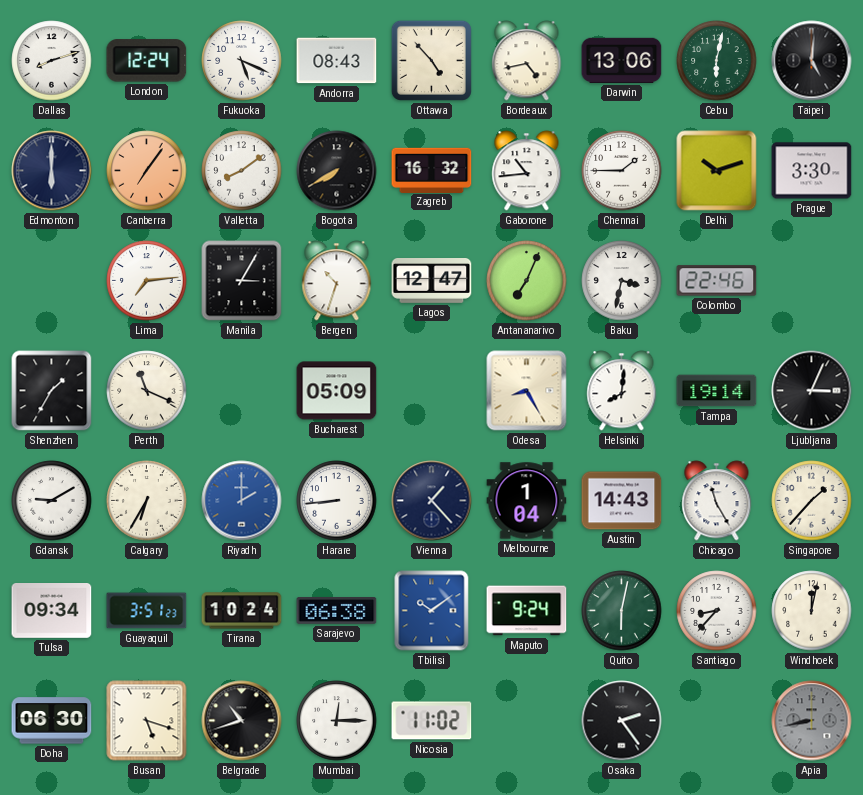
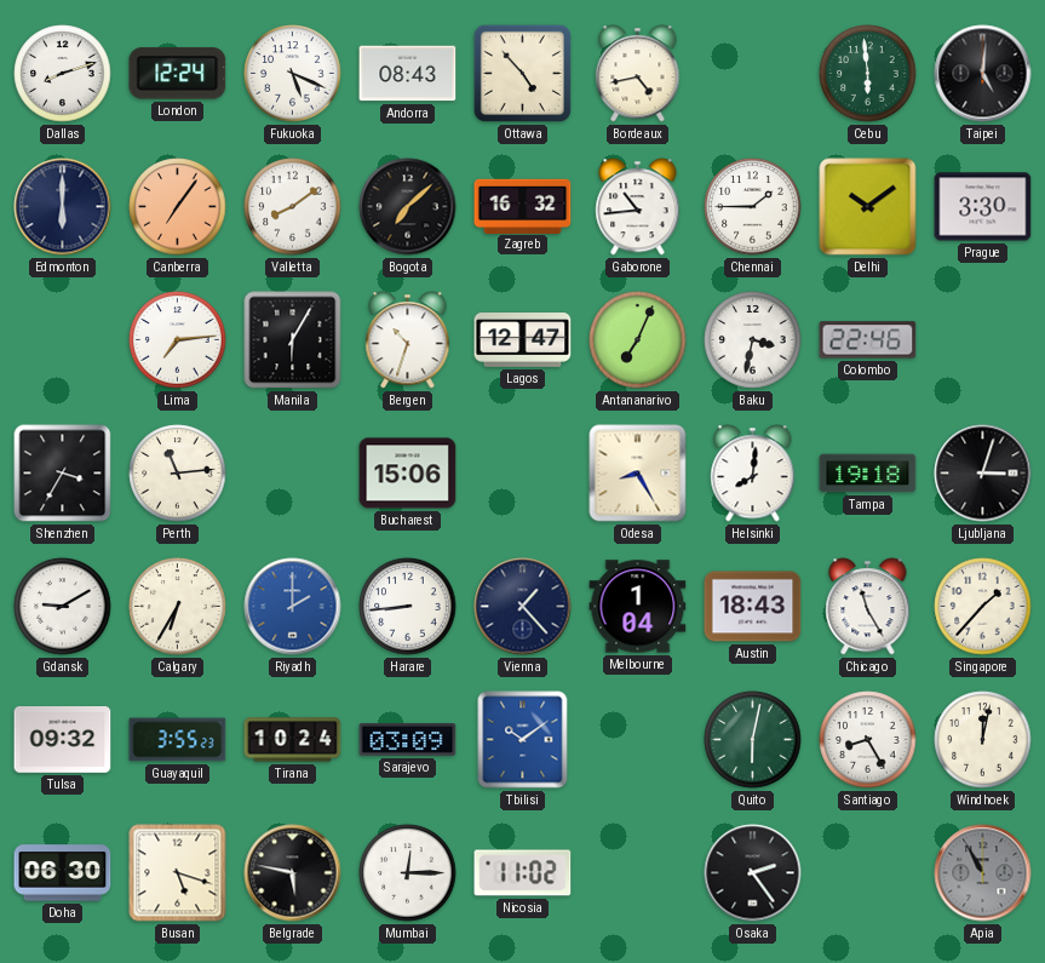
Darwin: 13:06 -> none
Cebu: 6:02 -> 5:59
Bogota: 7:40 -> 7:08
Delhi: 10:12 -> 10:09
Manila: 3:05 -> 6:05
Shenzhen: 1:35 -> 3:35
Perth: 11:19 -> 11:14
Bucharest: 05:09 -> 15:06
Tampa: 19:14 -> 19:18
Ljubljana: 3:04 -> 3:03
Austin: 14:43 -> 18:43
Tulsa: 09:34 -> 09:32
Guayaquil: 3:51 -> 3:55
Sarajevo: 06:38 -> 03:09
Maputo: 9:24 -> none
Santiago: 8:37 -> 8:25
Belgrade: 10:42 -> 5:47
Apia: 8:43 -> 10:55
